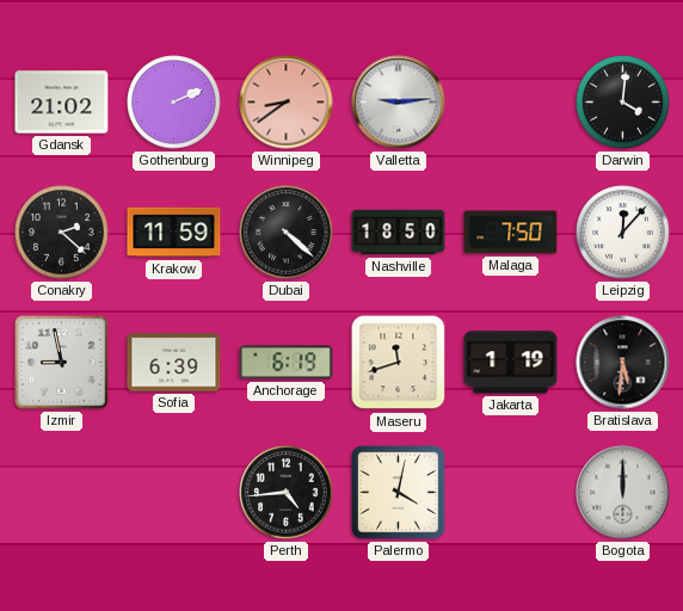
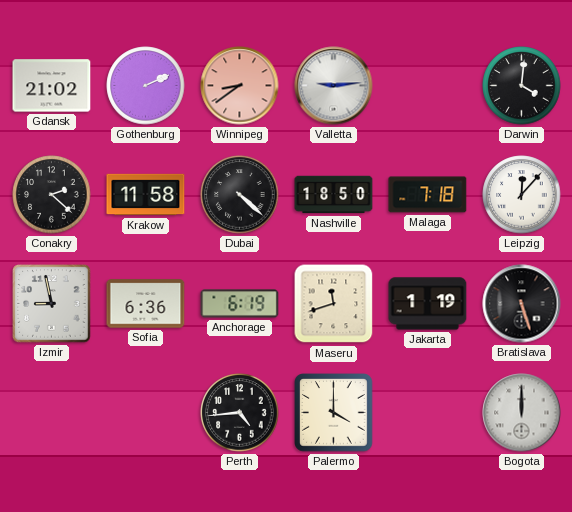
Krakow: 11:59 -> 11:58
Malaga: 7:50 -> 7:18
Sofia: 6:39 -> 6:36
Bratislava: 5:31 -> 5:27
Palermo: 4:02 -> 4:00
